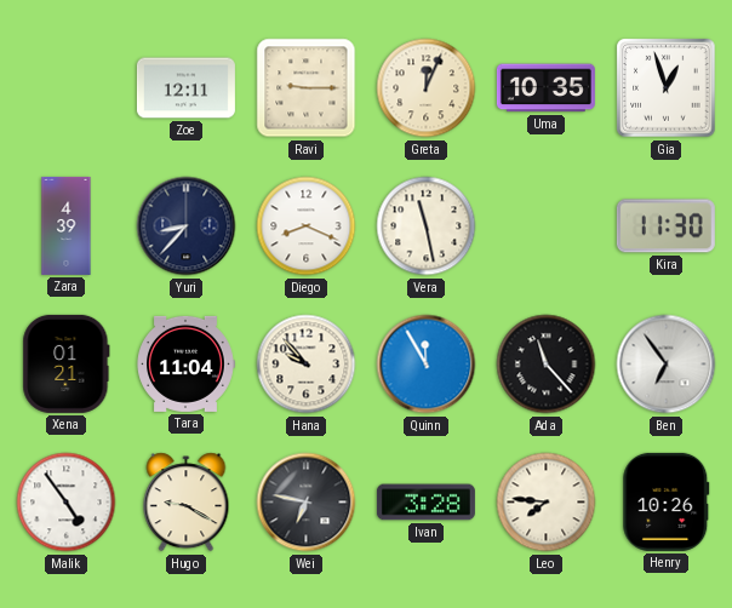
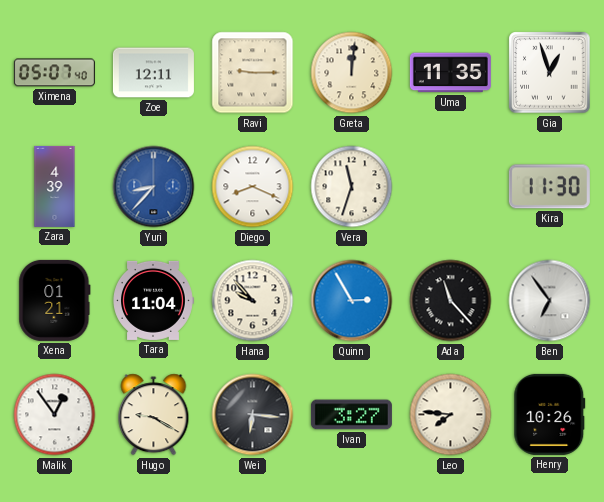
Ximena: none -> 05:07
Greta: 12:04 -> 12:01
Uma: 10:35 -> 11:35
Yuri dial: navy -> blue
Vera: 11:28 -> 11:33
Quinn: 11:55 -> 2:55
Malik: 4:54 -> 12:54
Wei: 6:47 -> 6:16
Ivan: 3:28 -> 3:27
